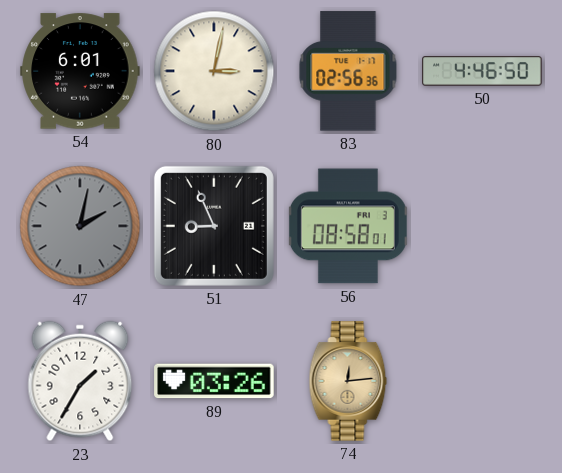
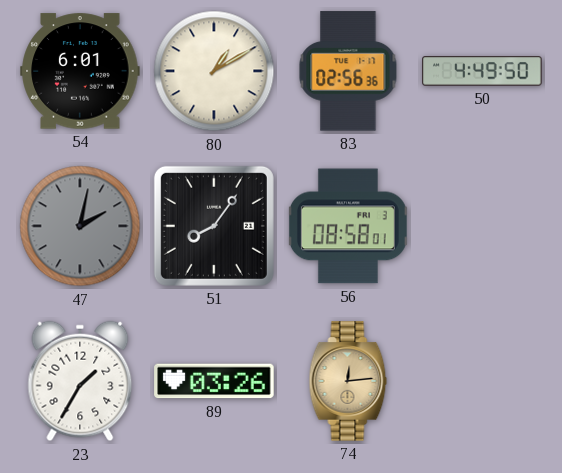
80: 3:02 -> 1:10
50: 4:46 -> 4:49
51: 8:56 -> 8:06
